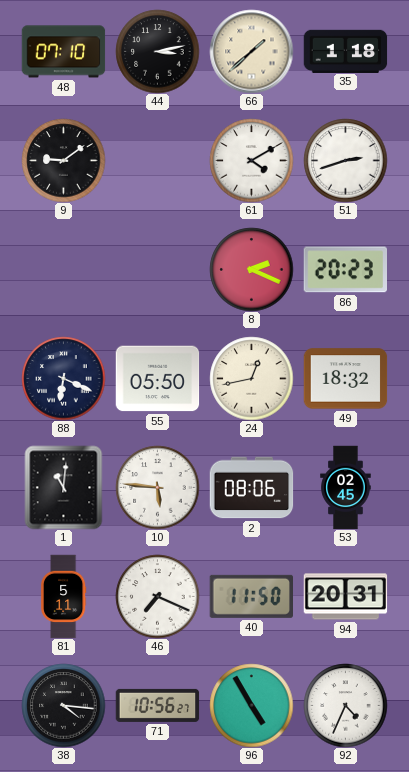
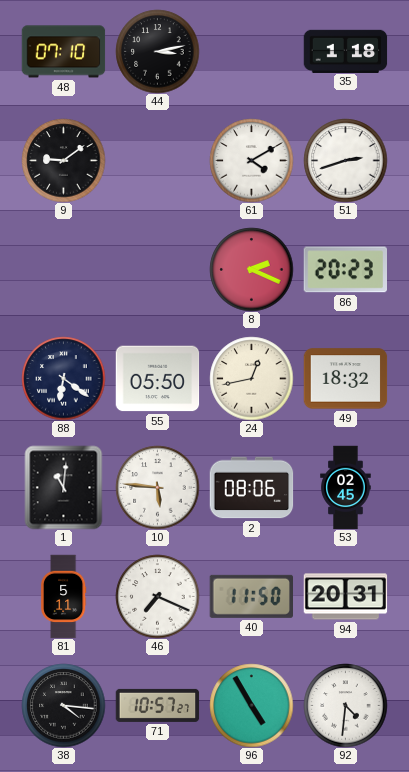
66: 1:38 -> none
88: 6:19 -> 6:21
71: 10:56 -> 10:57
92: 4:34 -> 4:31
